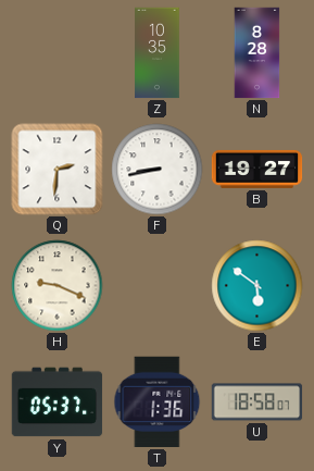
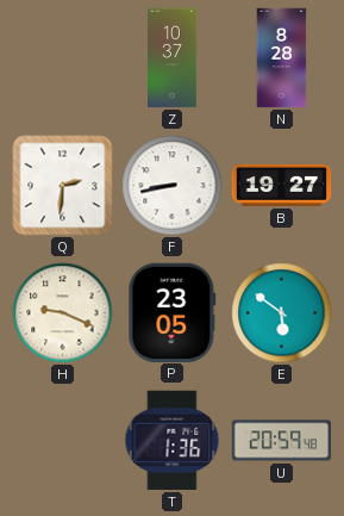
Z: 10:35 -> 10:37
P: none -> 23:05
Y: 05:37 -> none
U: 18:58 -> 20:59
